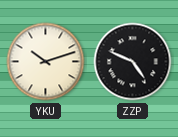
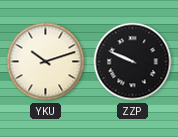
ZZP: 4:49 -> 9:49
